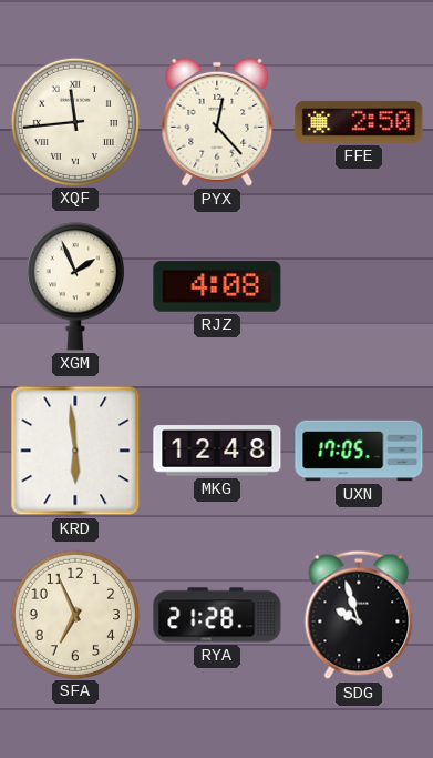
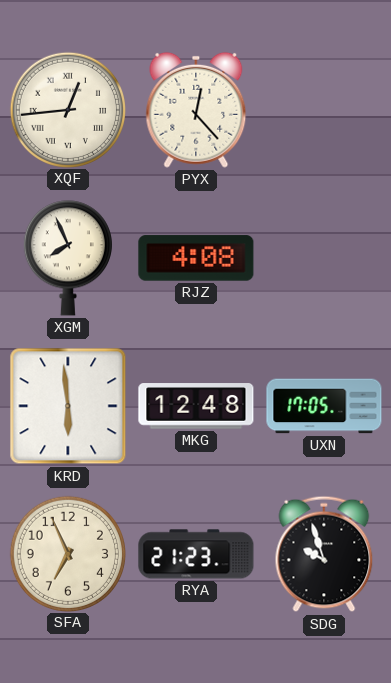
XQF: 11:44 -> 12:44
FFE: 2:50 -> none
XGM: 1:56 -> 7:56
RYA: 21:28 -> 21:23
